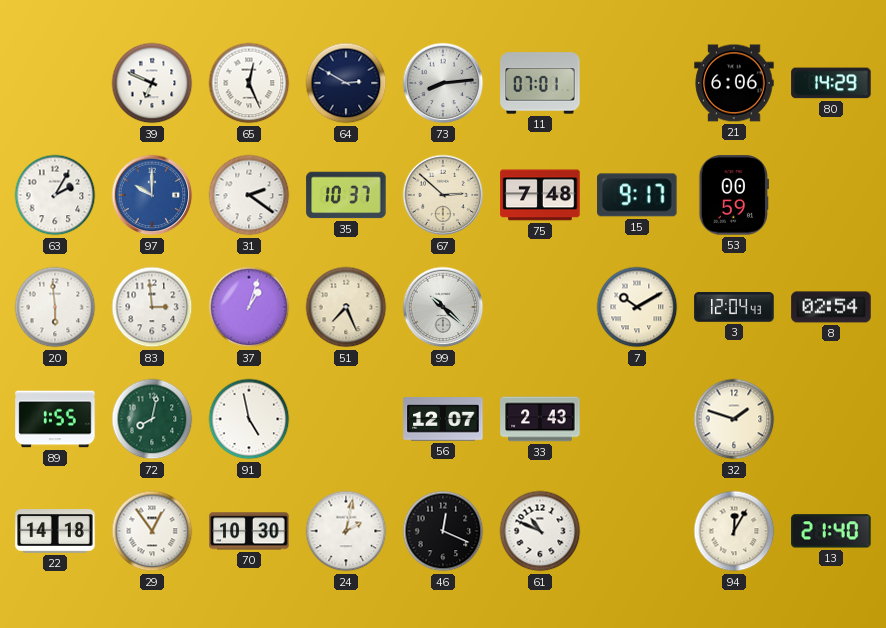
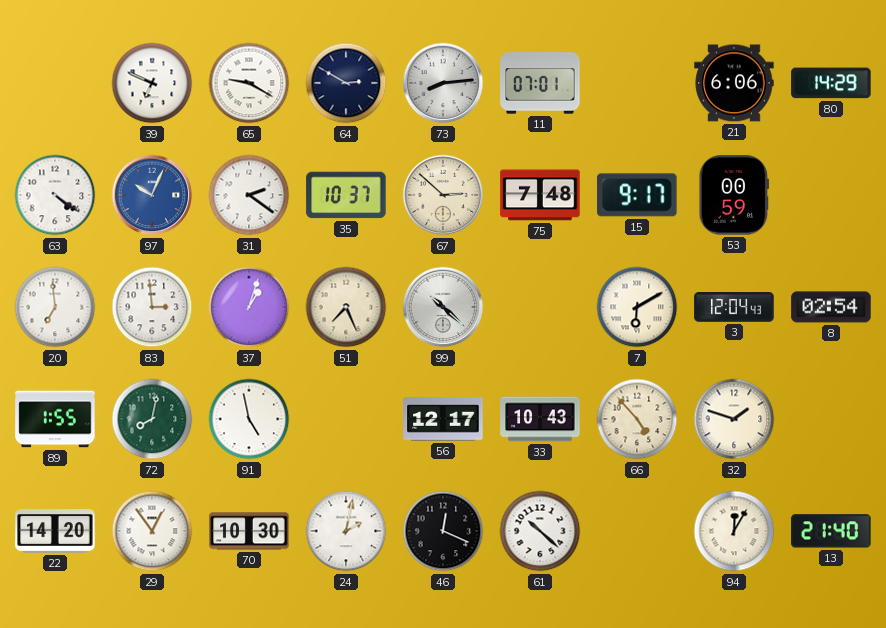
65: 12:26 -> 9:20
63: 2:05 -> 4:21
97: 10:00 -> 10:04
20: 5:59 -> 6:59
7: 10:10 -> 6:10
56: 12:07 -> 12:17
33: 2:43 -> 10:43
66: none -> 4:53
22: 14:18 -> 14:20
61: 10:49 -> 10:22
